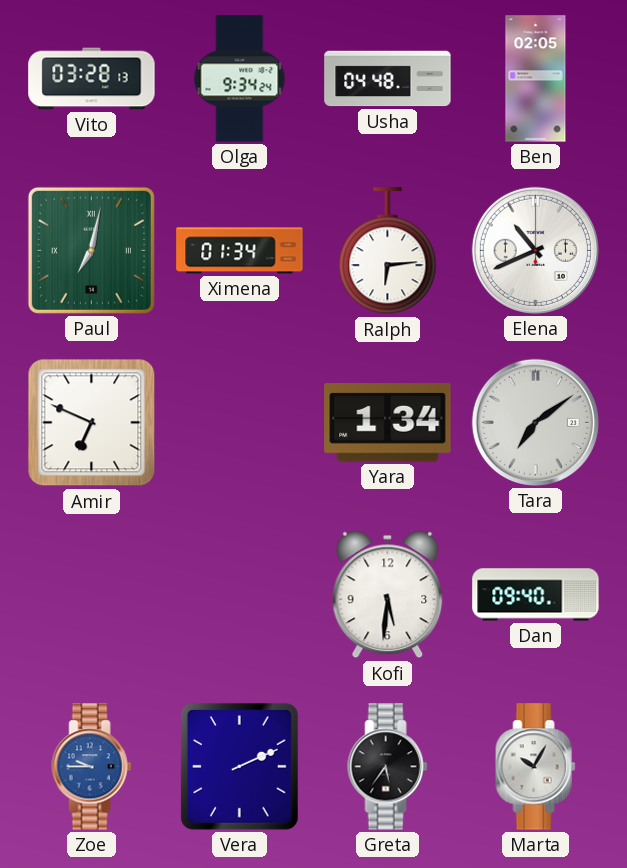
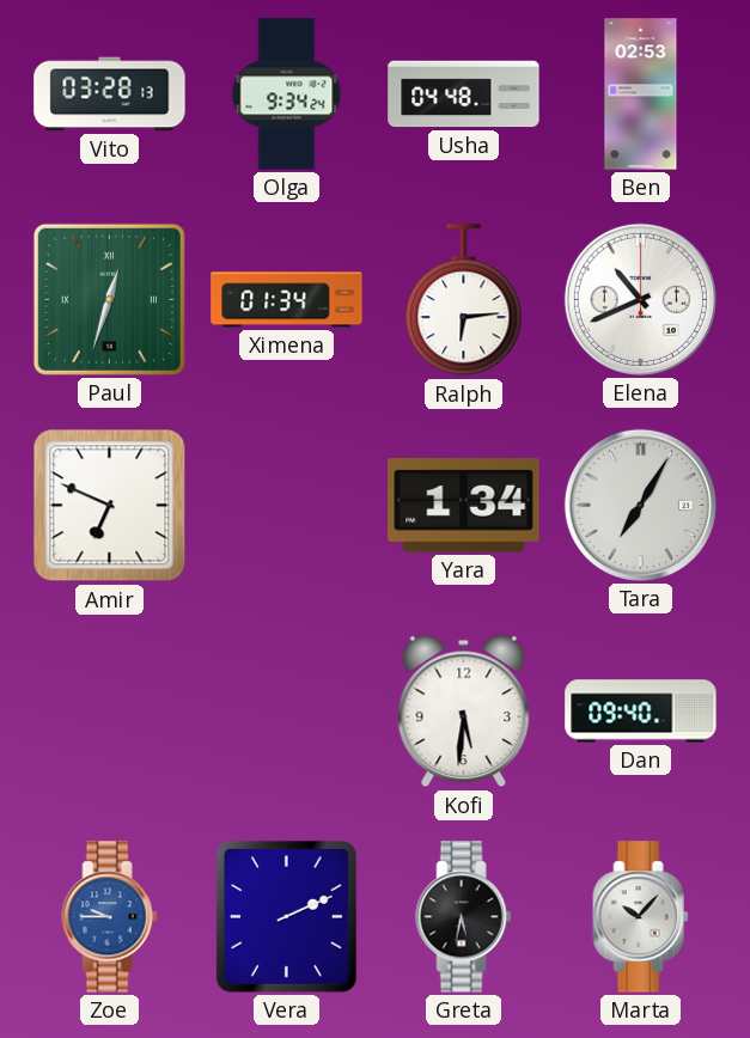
Ben: 02:05 -> 02:53
Paul: 7:02 -> 12:33
Tara: 7:09 -> 7:05
Greta: 5:36 -> 5:32
Marta: 10:05 -> 10:07
